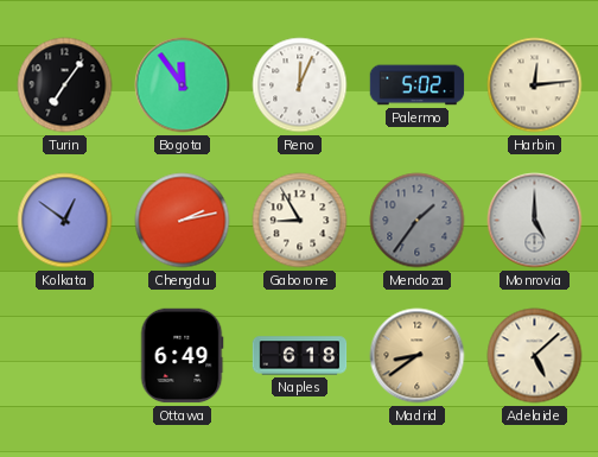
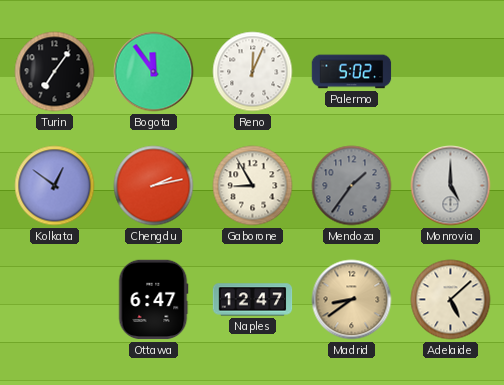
Harbin: 12:14 -> none
Ottawa: 6:49 -> 6:47
Naples: 6:18 -> 12:47
